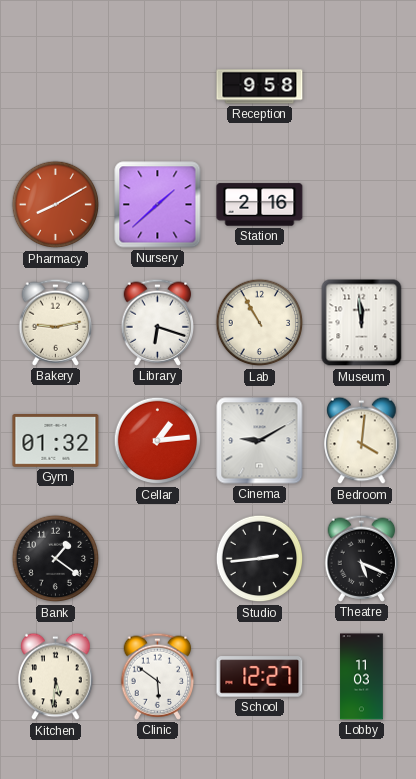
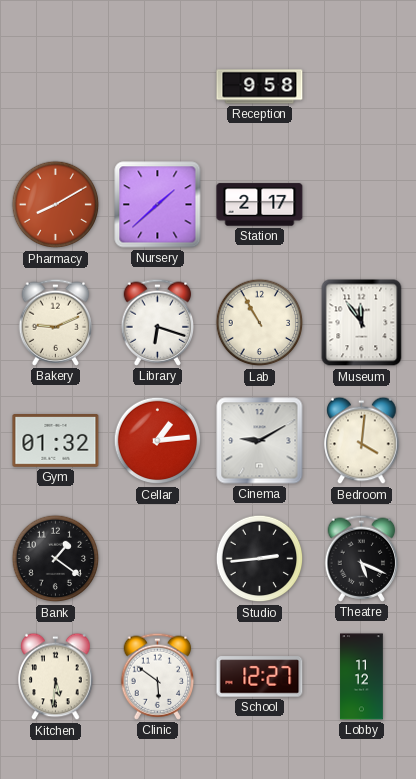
Station: 2:16 -> 2:17
Bakery: 9:13 -> 9:11
Museum: 11:59 -> 11:54
Lobby: 11:03 -> 11:12
